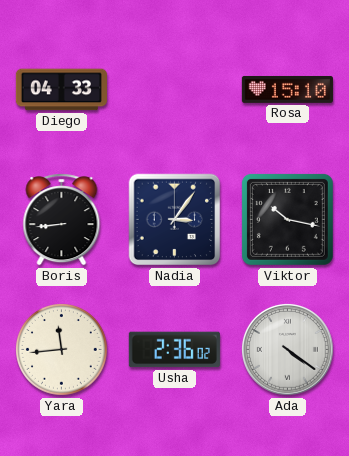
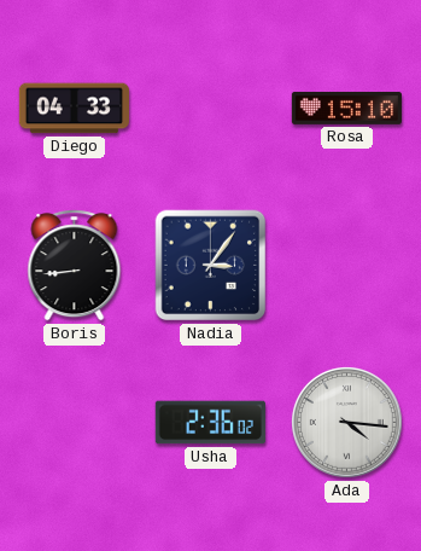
Viktor: 10:17 -> none
Yara: 11:44 -> none
Ada: 4:21 -> 4:16
